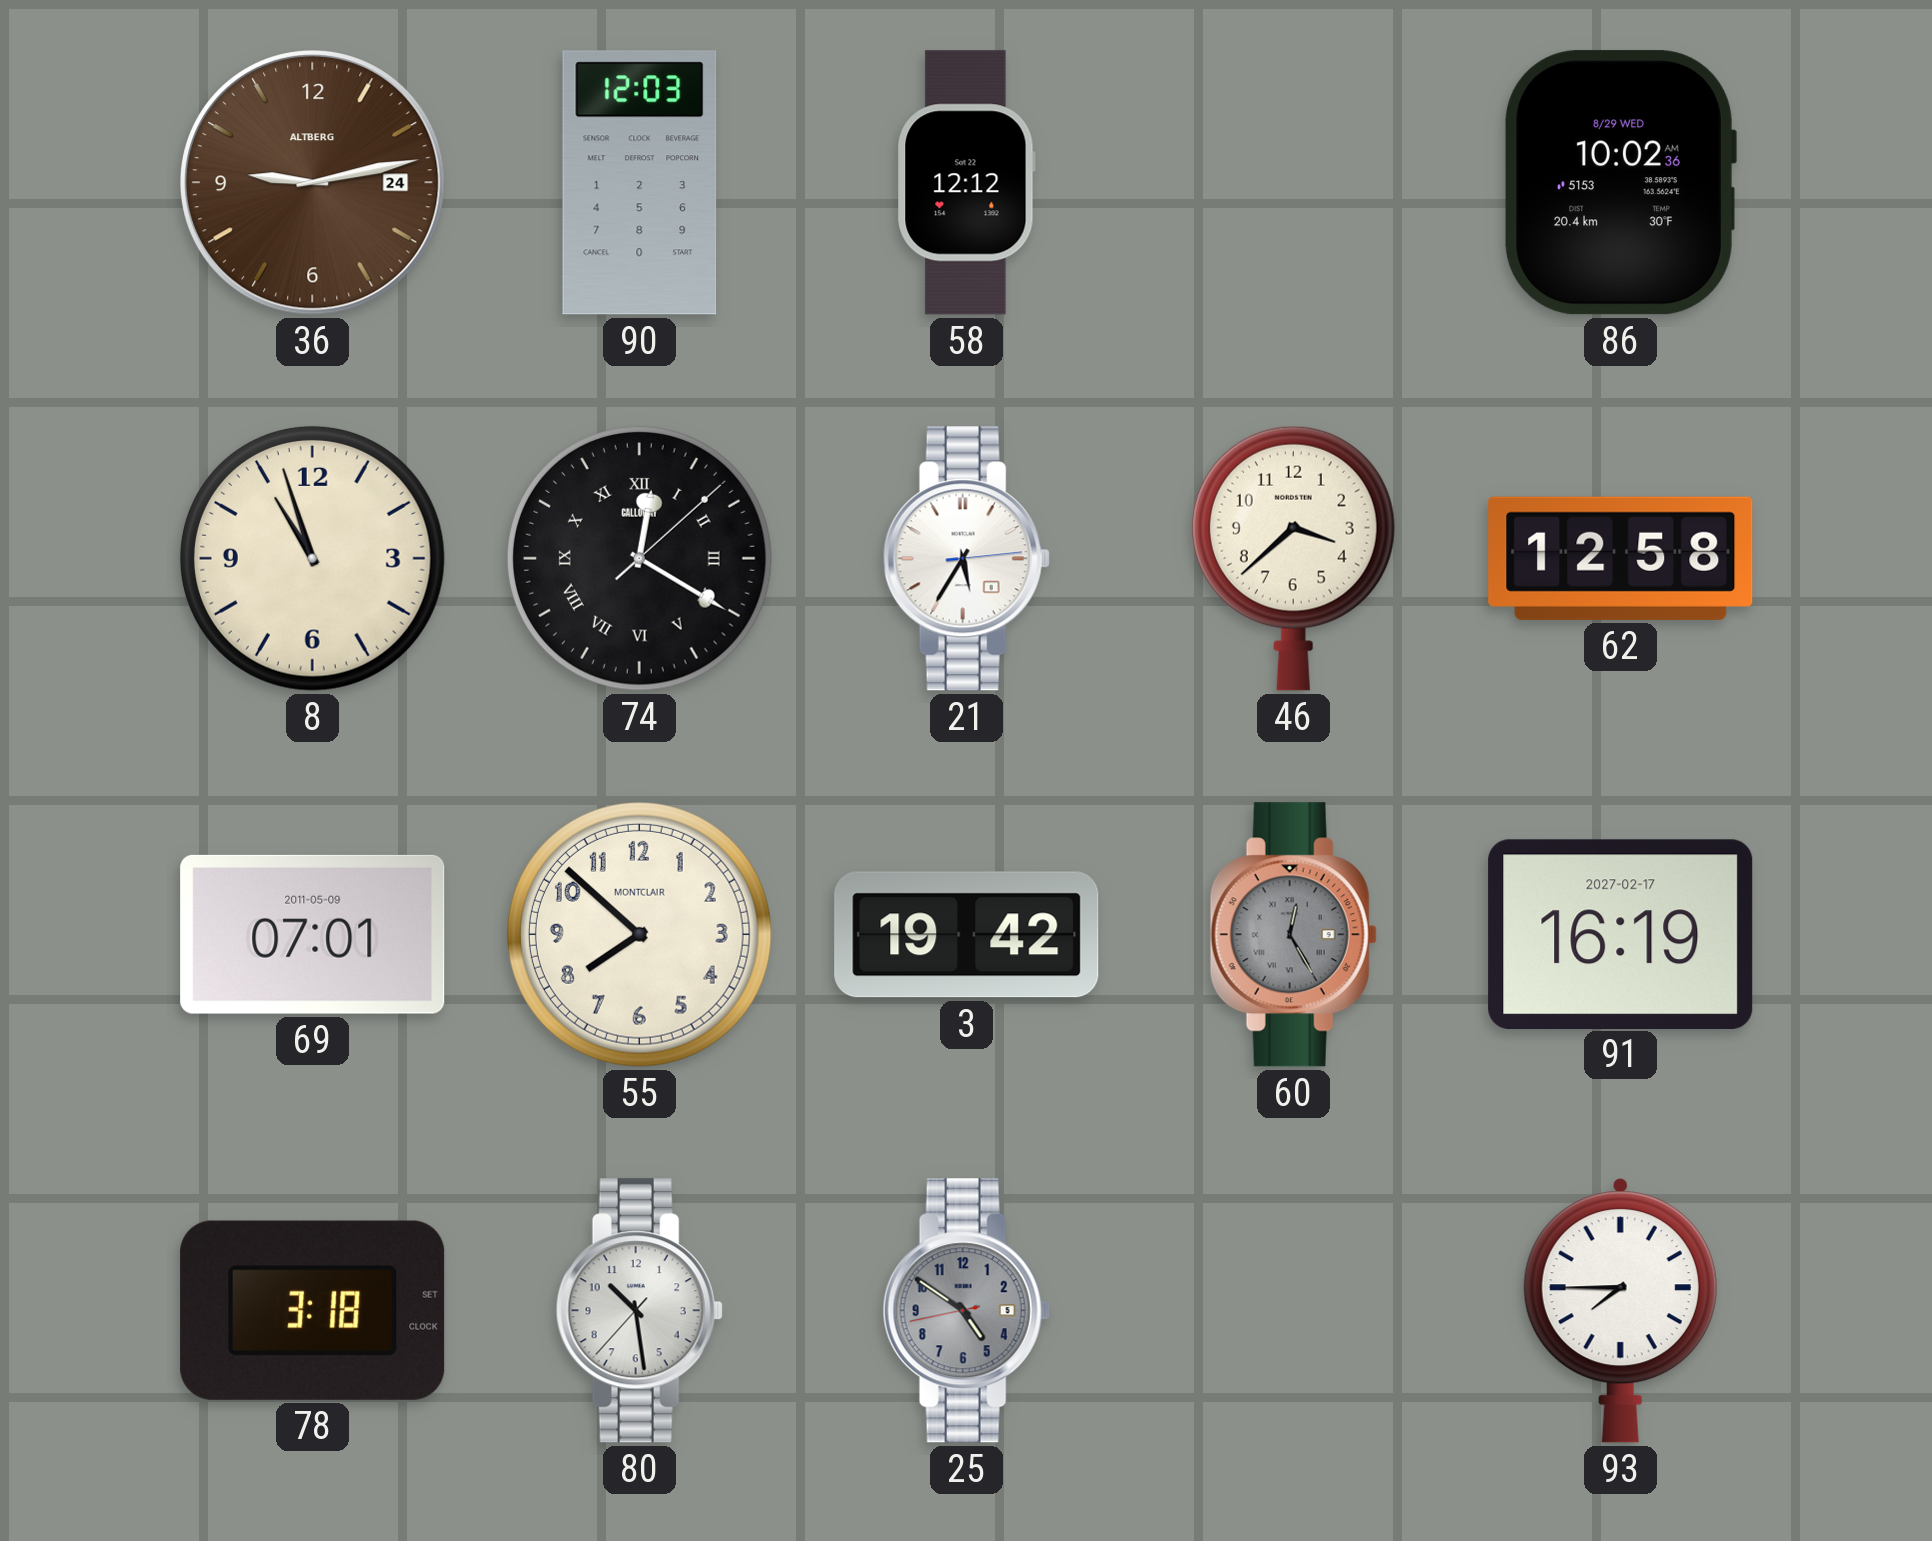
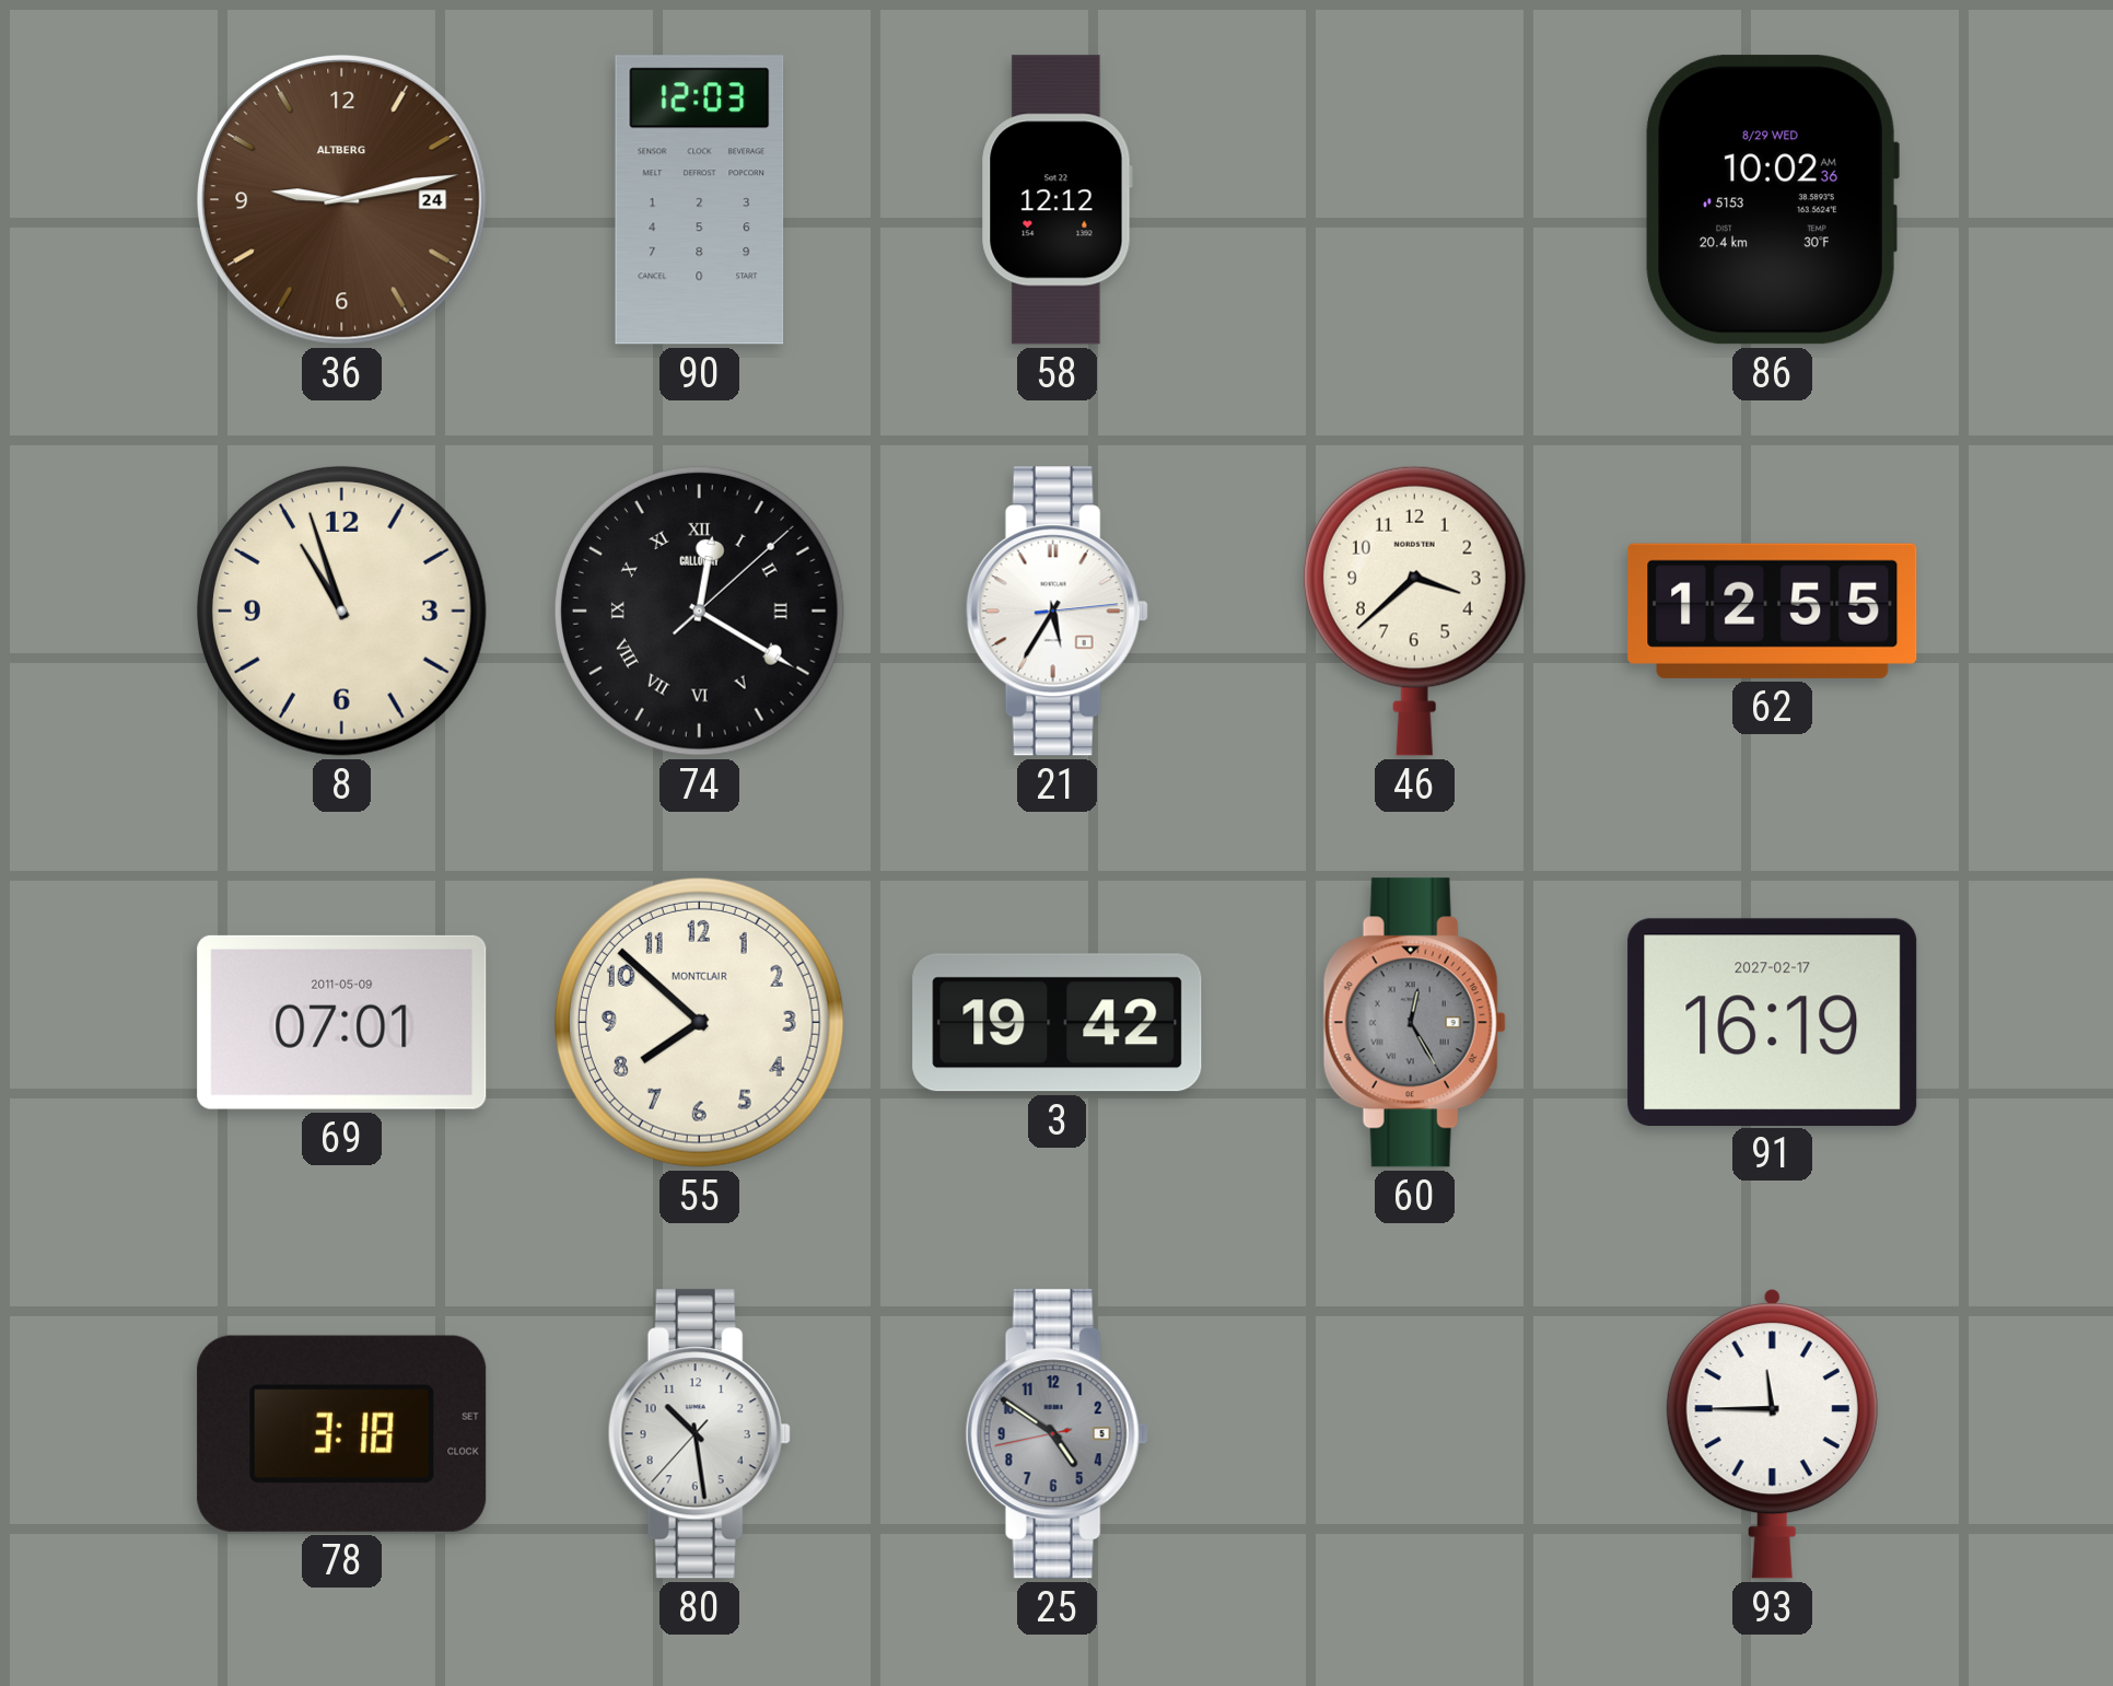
62: 12:58 -> 12:55
93: 7:45 -> 11:45
